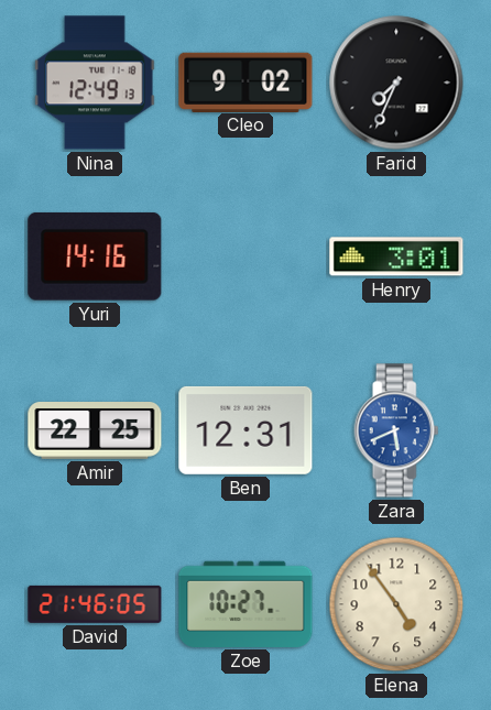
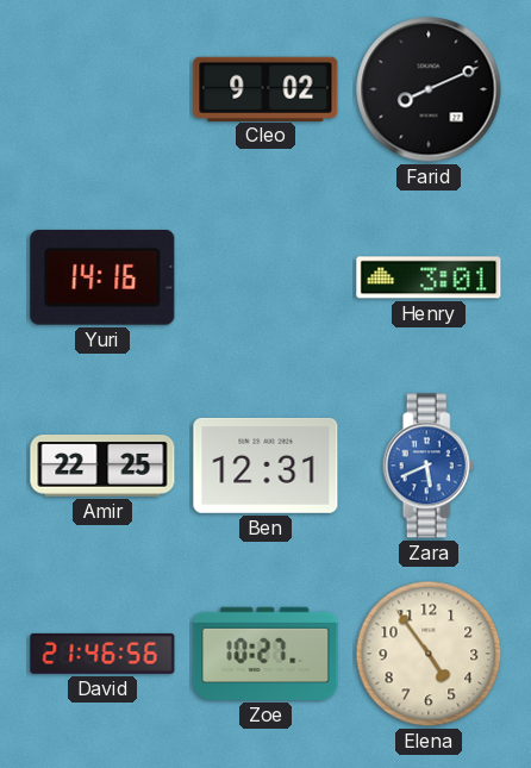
Nina: 12:49 -> none
Farid: 7:34 -> 8:11
David: 21:46:05 -> 21:46:56
